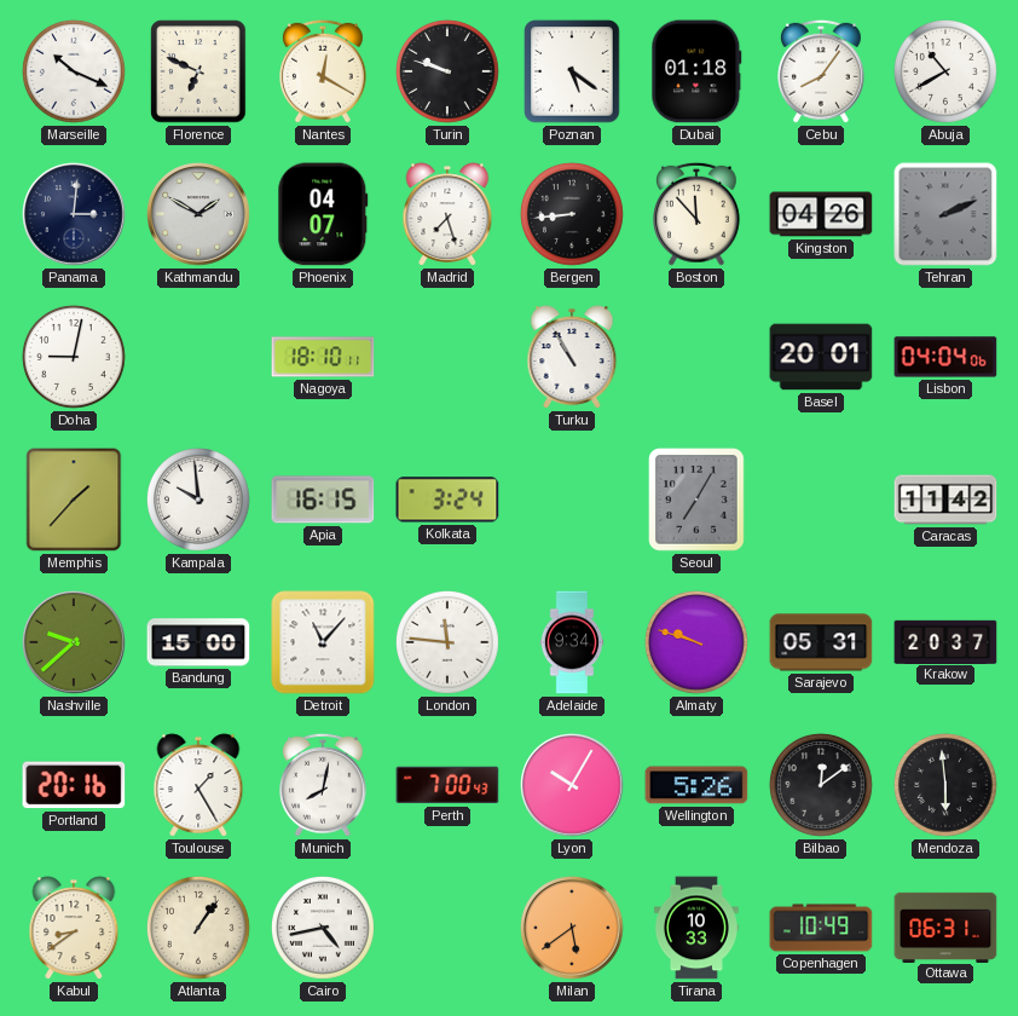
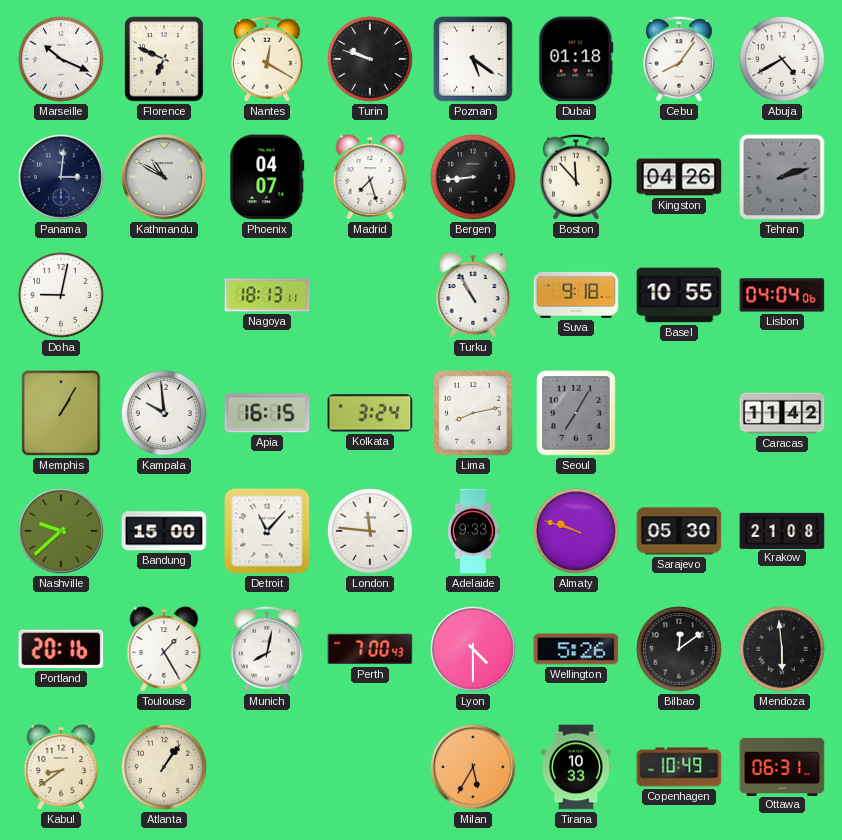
Abuja: 10:40 -> 4:40
Kathmandu: 1:50 -> 10:50
Tehran: 2:11 -> 2:12
Nagoya: 18:10 -> 18:13
Suva: none -> 9:18
Basel: 20:01 -> 10:55
Memphis: 1:37 -> 1:05
Lima: none -> 8:13
Adelaide: 9:34 -> 9:33
Sarajevo: 05:31 -> 05:30
Krakow: 20:37 -> 21:08
Lyon: 10:05 -> 4:30
Cairo: 4:43 -> none
Milan: 5:39 -> 5:35
